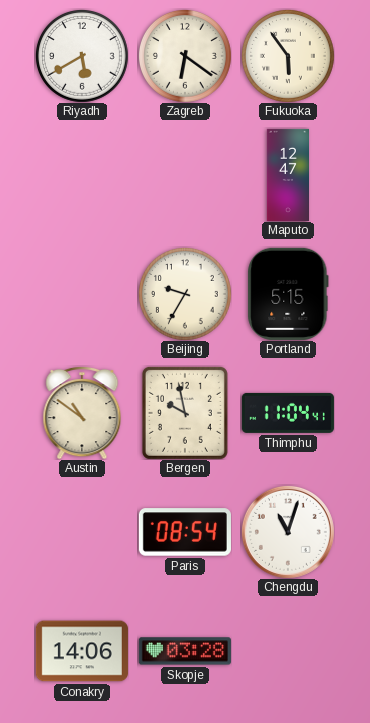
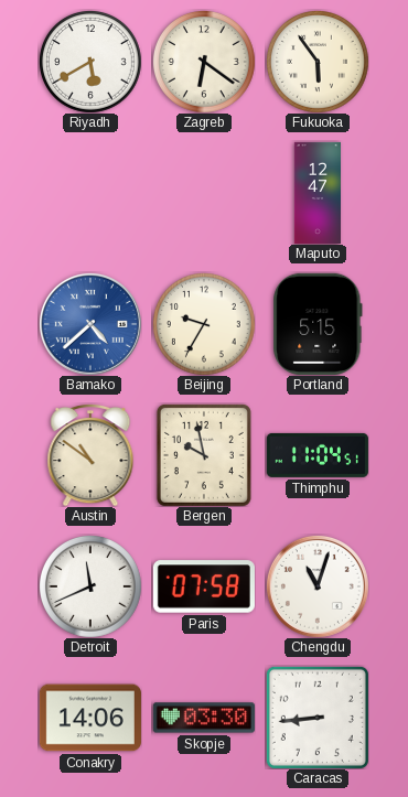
Bamako: none -> 4:38
Thimphu: 11:04:41 -> 11:04:51
Detroit: none -> 11:41
Paris: 08:54 -> 07:58
Skopje: 03:28 -> 03:30
Caracas: none -> 8:44
